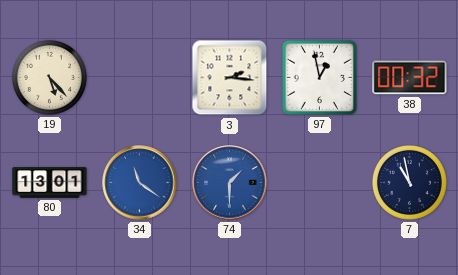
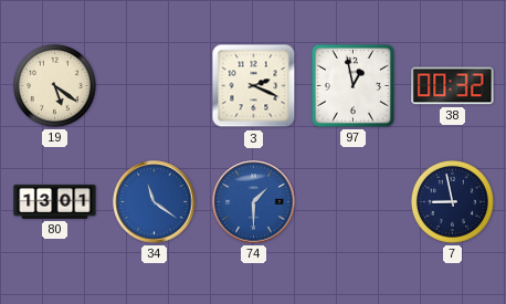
19: 5:23 -> 5:21
3: 2:16 -> 2:19
7: 10:58 -> 8:58
